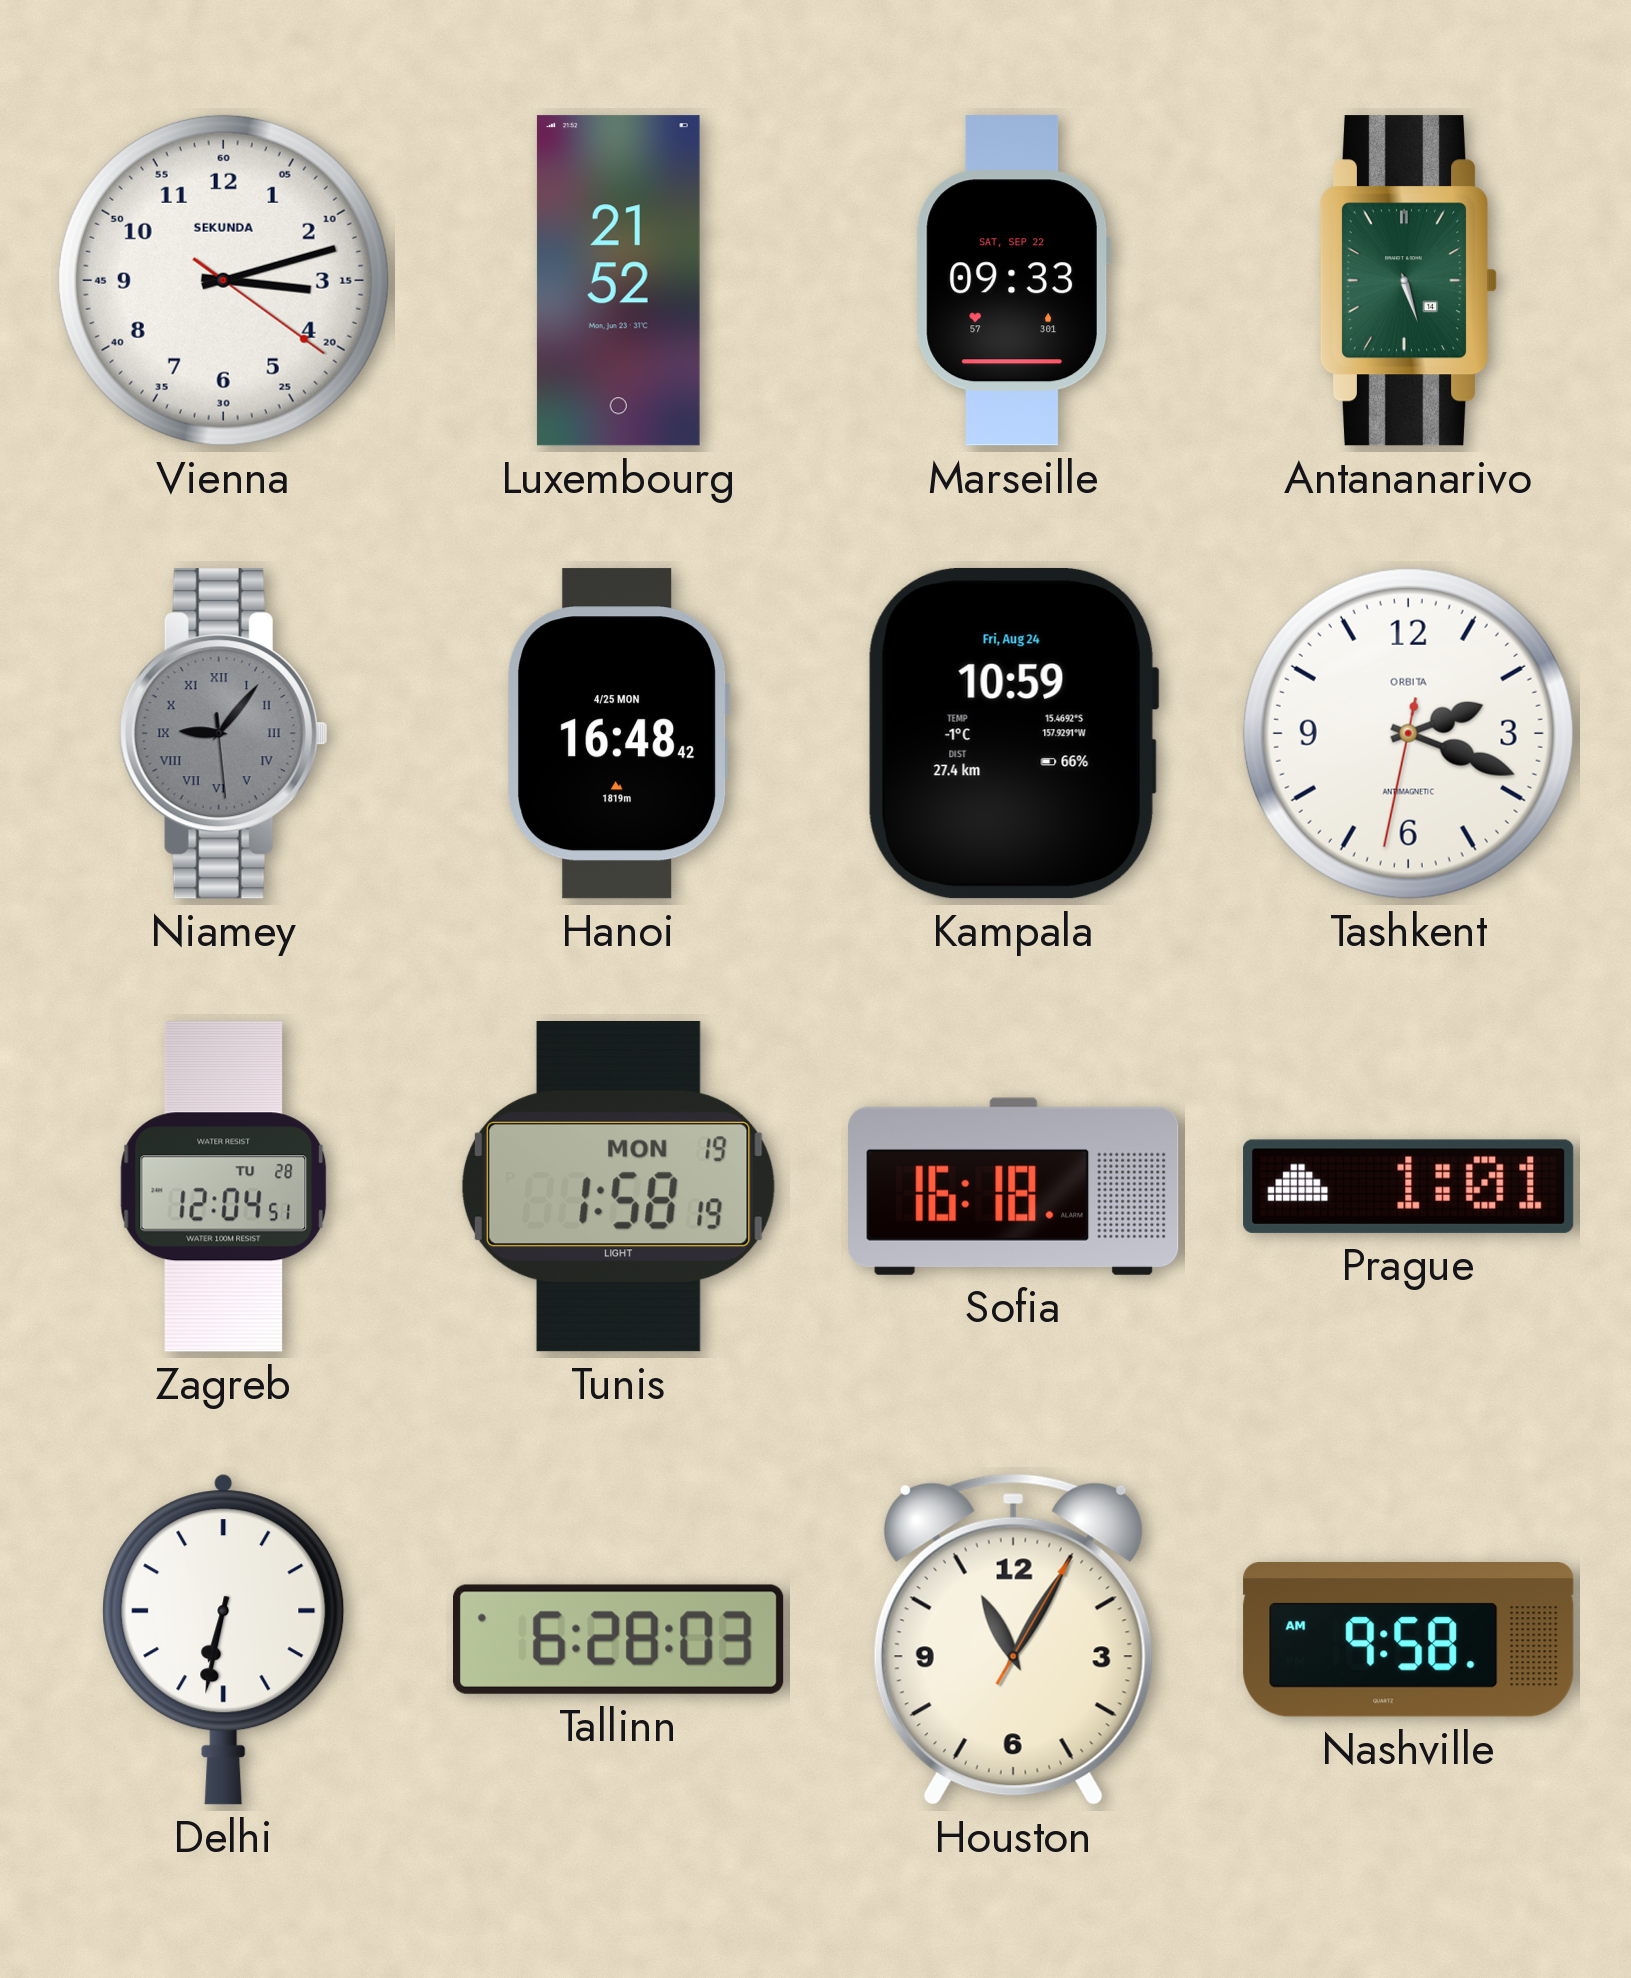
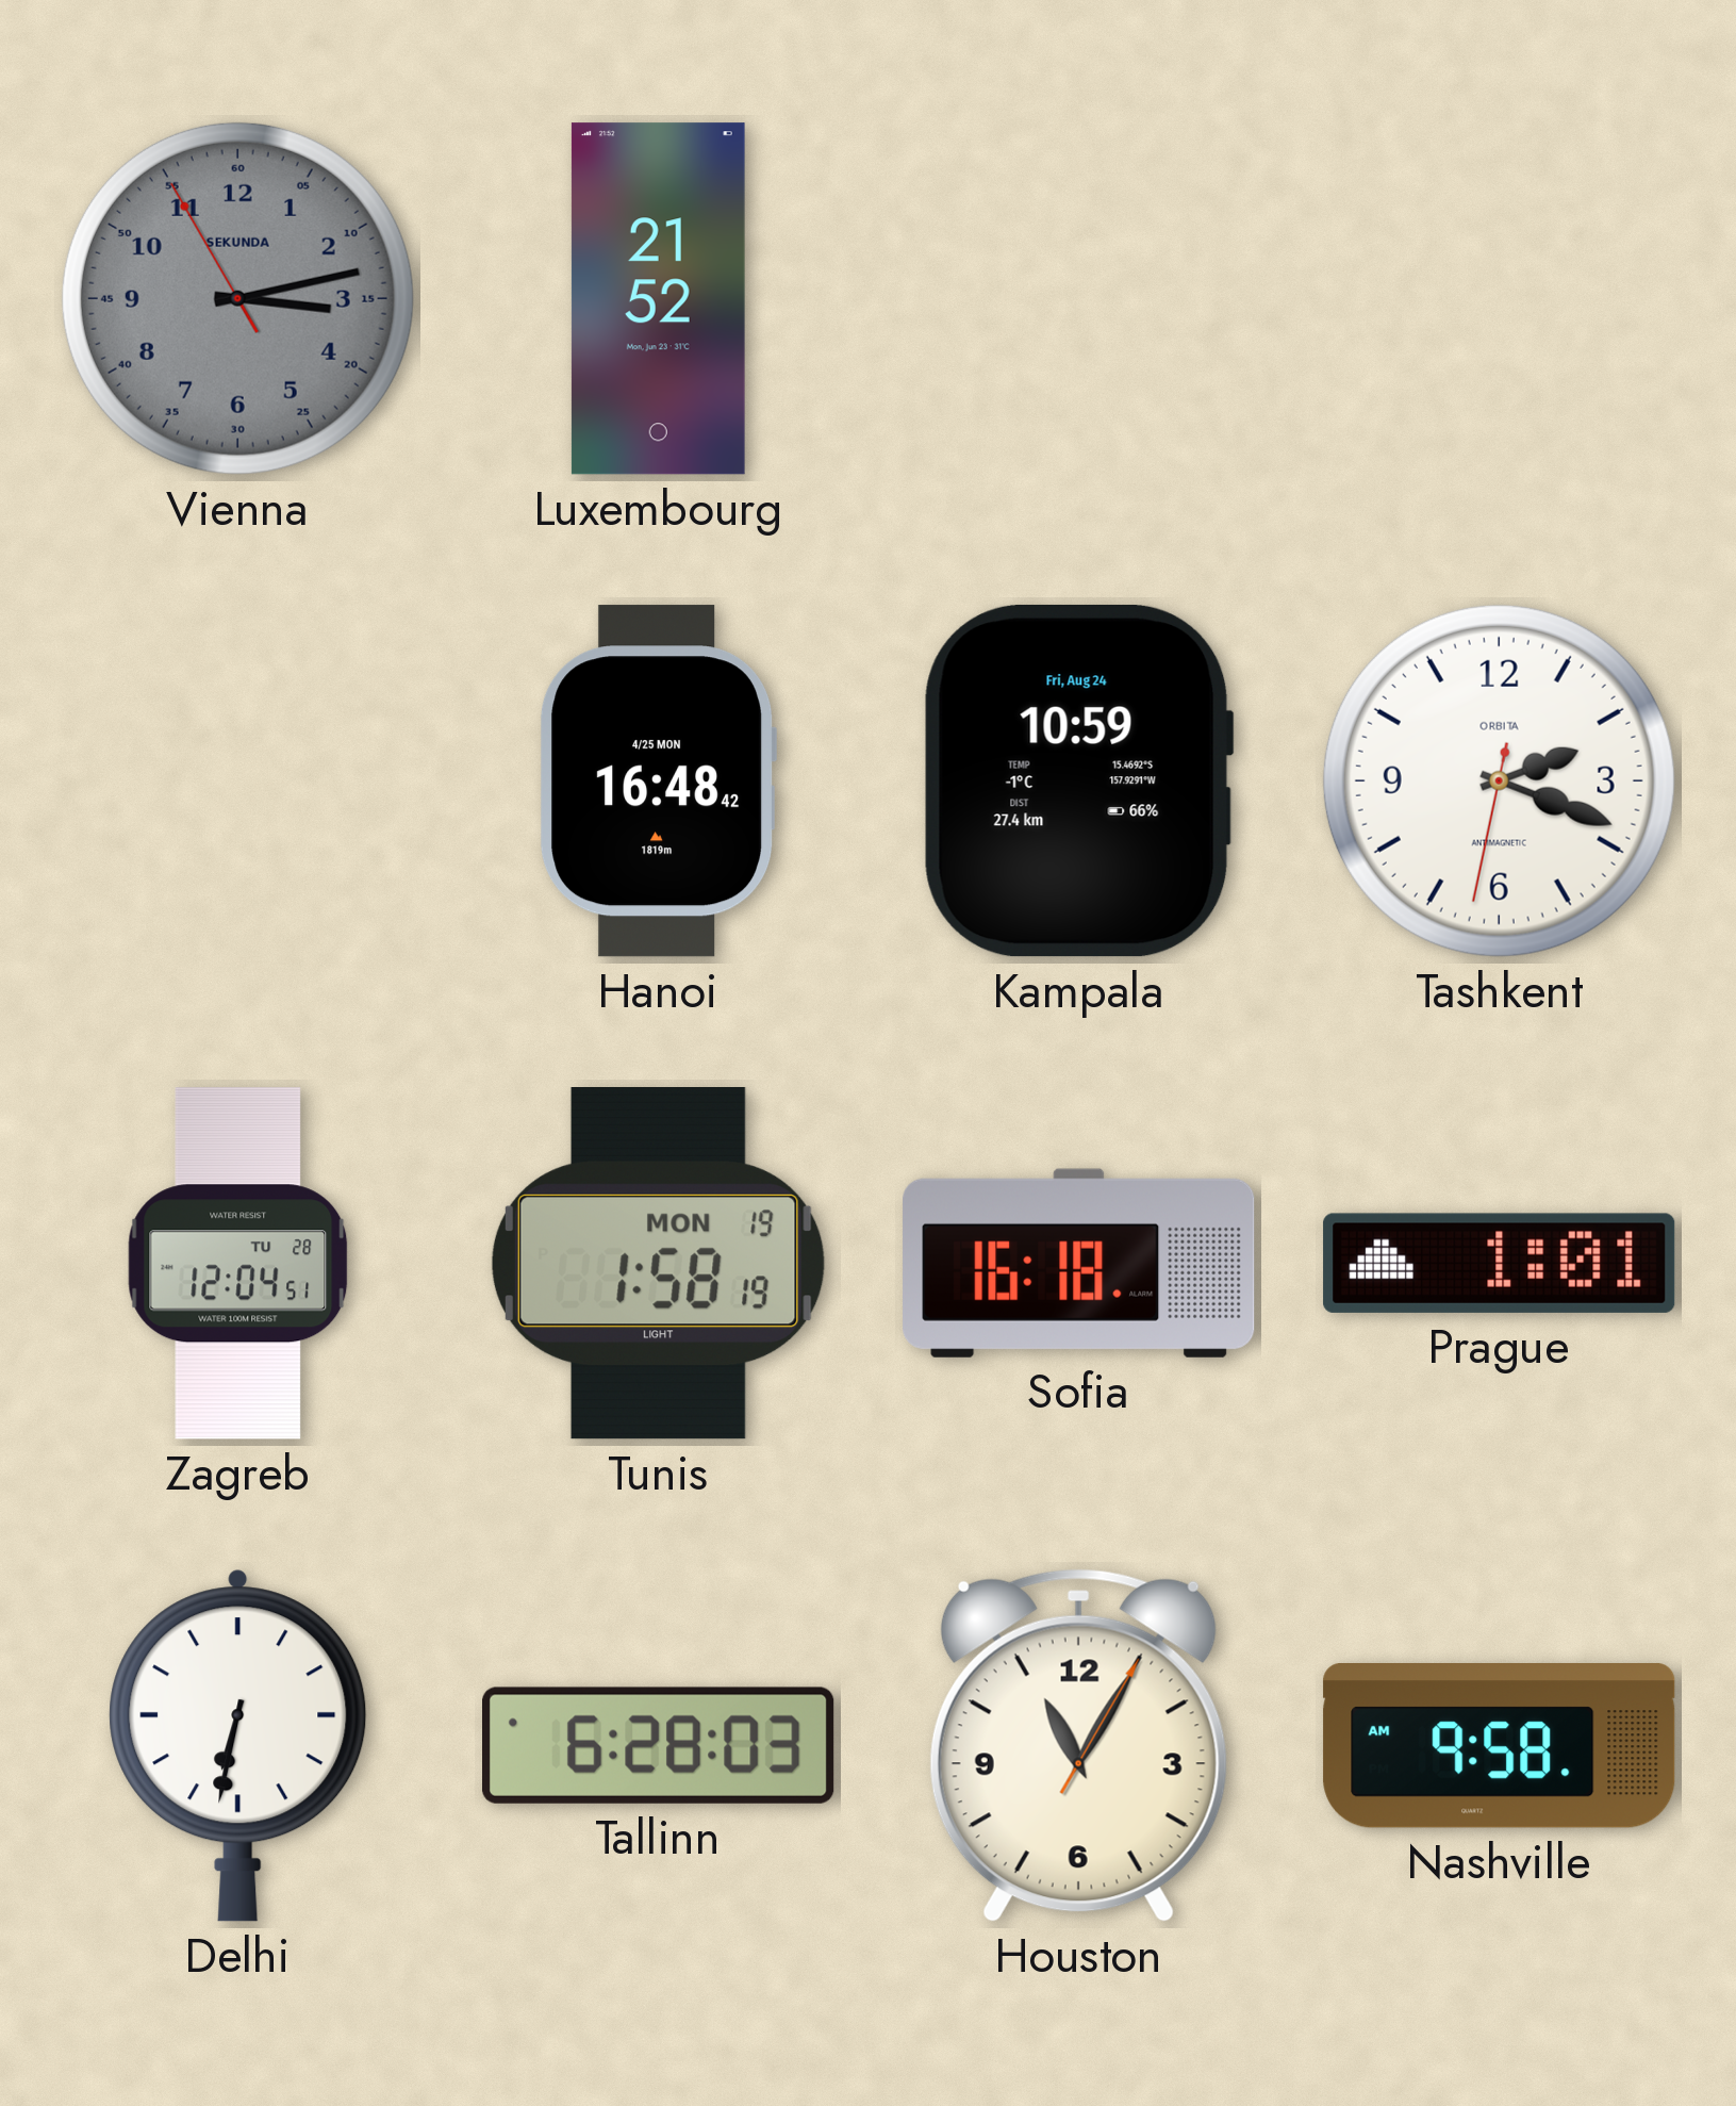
Vienna: 3:12:21 -> 3:12:55
Vienna dial: white -> grey
Marseille: 09:33 -> none
Antananarivo: 5:27 -> none
Niamey: 9:06 -> none
